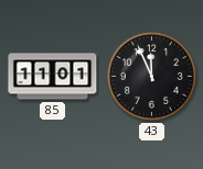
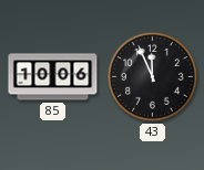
85: 11:01 -> 10:06
